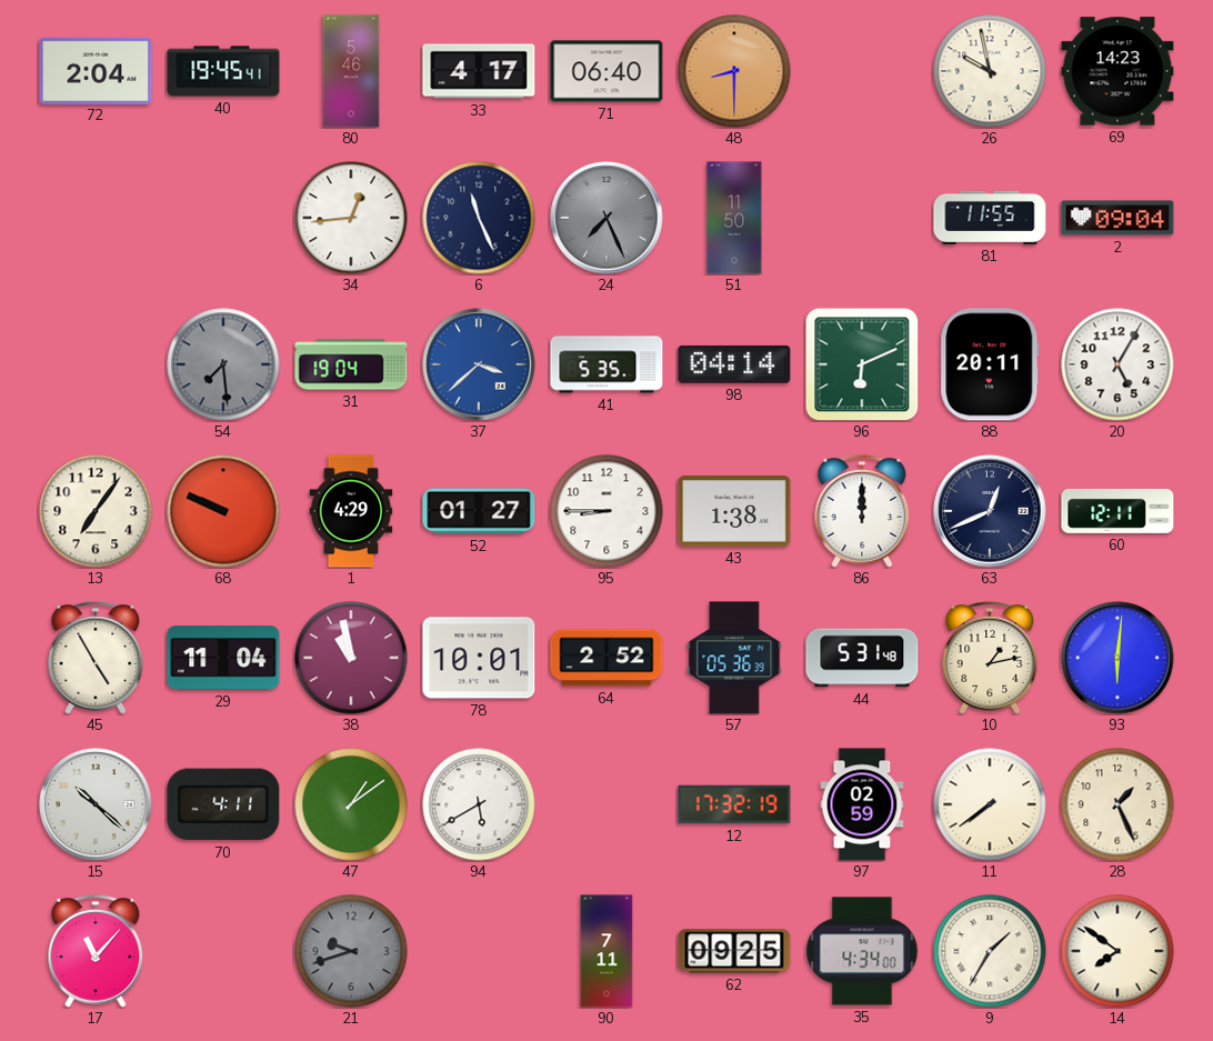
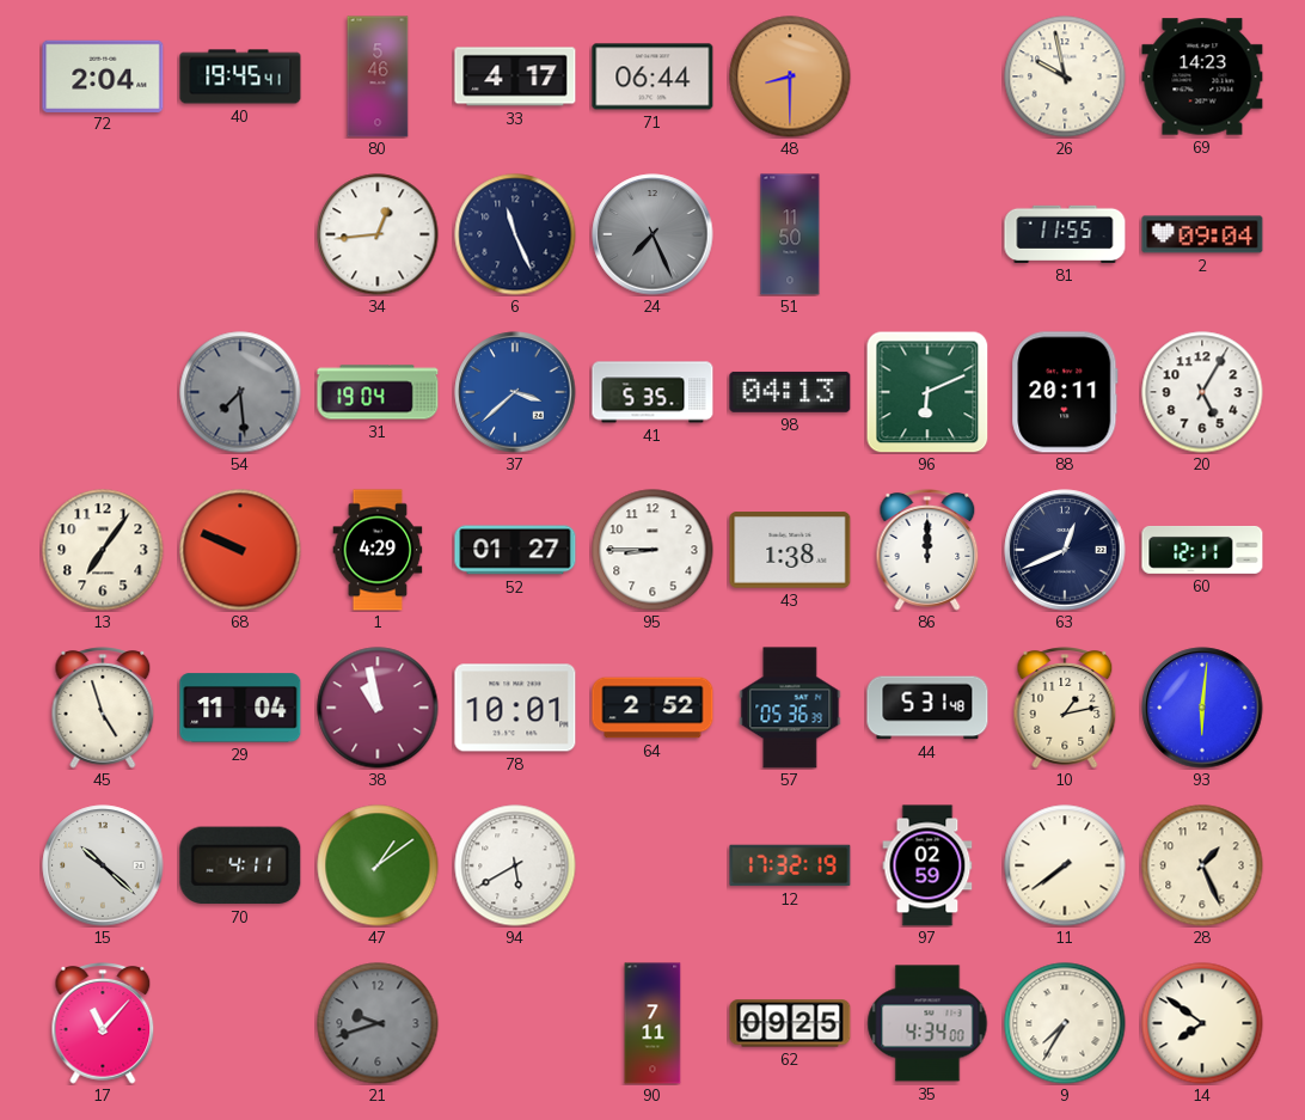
71: 06:40 -> 06:44
98: 04:14 -> 04:13
45: 4:55 -> 4:57
9: 1:35 -> 7:35
